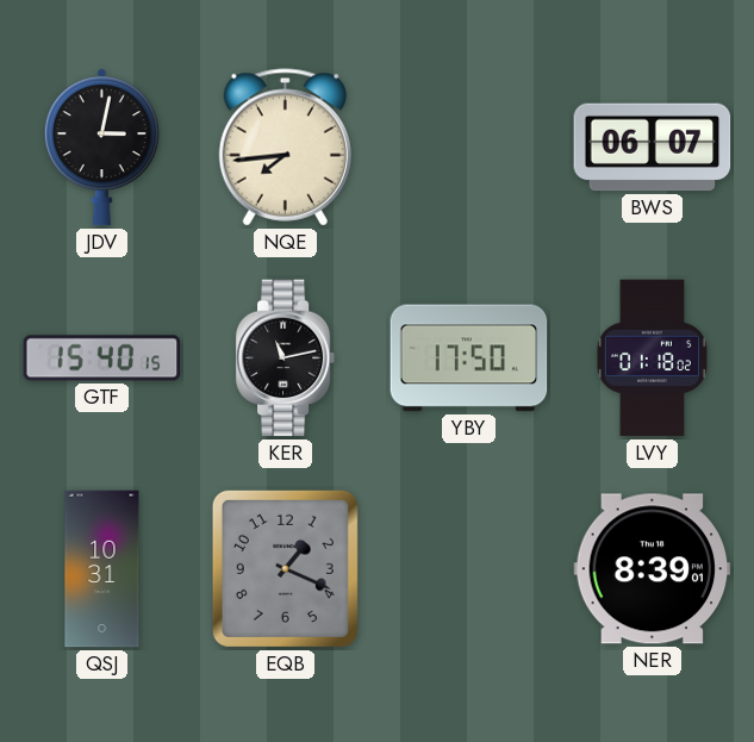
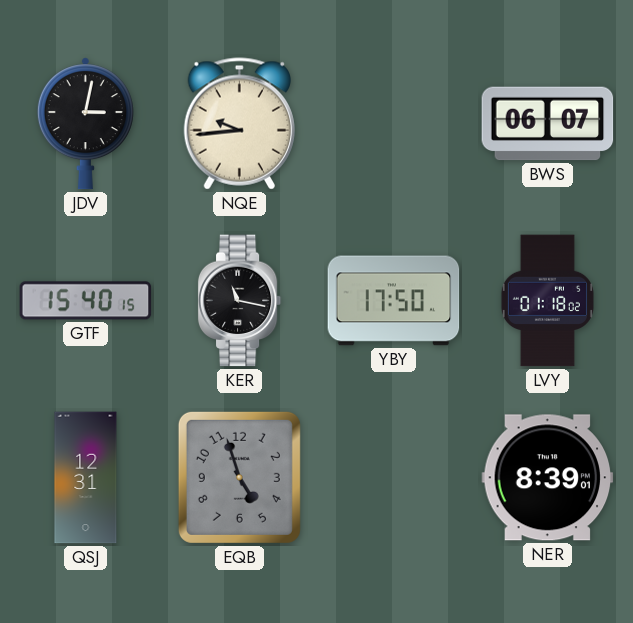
NQE: 7:44 -> 9:44
KER: 11:13 -> 11:17
QSJ: 10:31 -> 12:31
EQB: 1:19 -> 4:57
